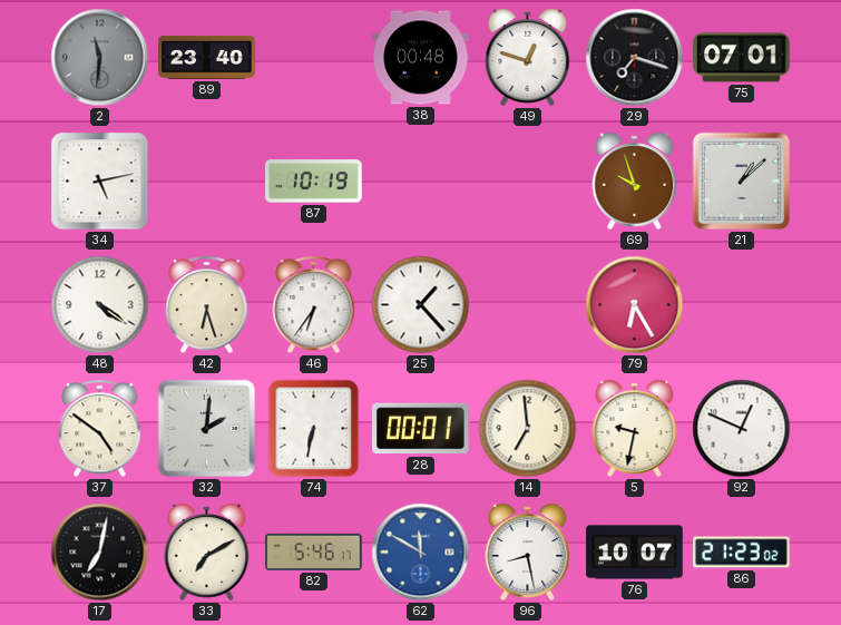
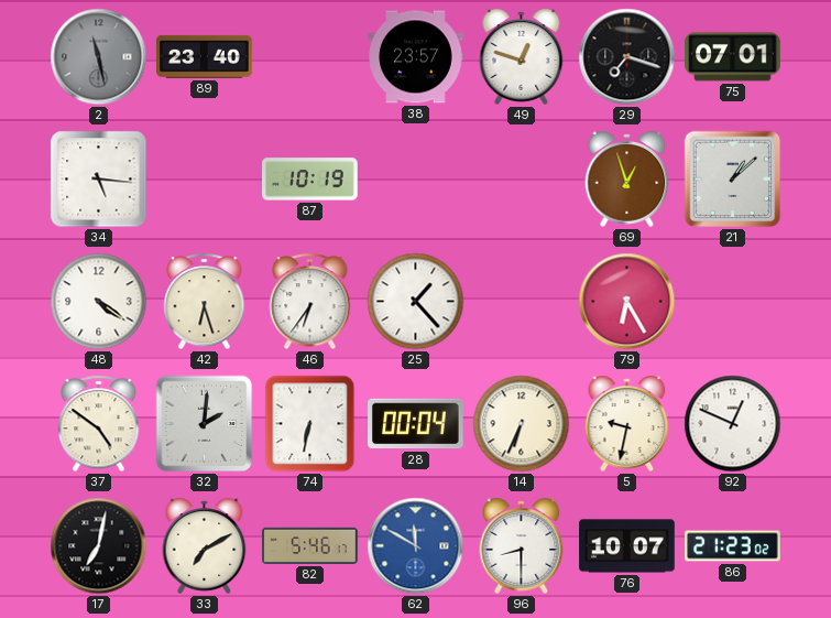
2: 11:31 -> 11:28
38: 00:48 -> 23:57
34: 5:13 -> 5:16
69: 9:57 -> 12:57
28: 00:01 -> 00:04
14: 6:59 -> 6:34
96: 8:28 -> 8:30
